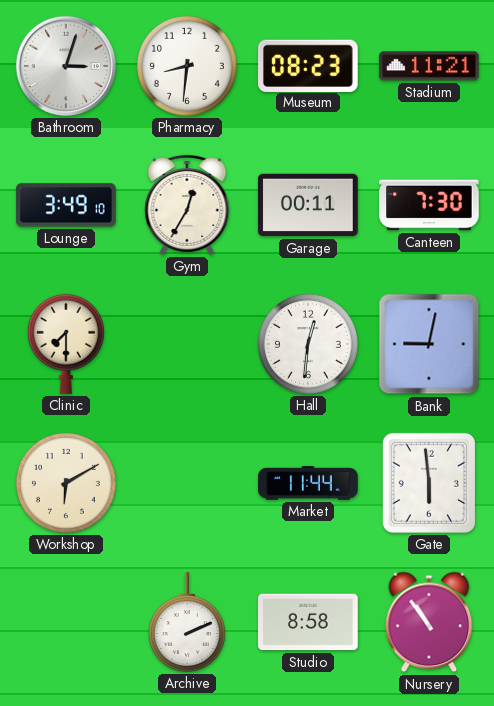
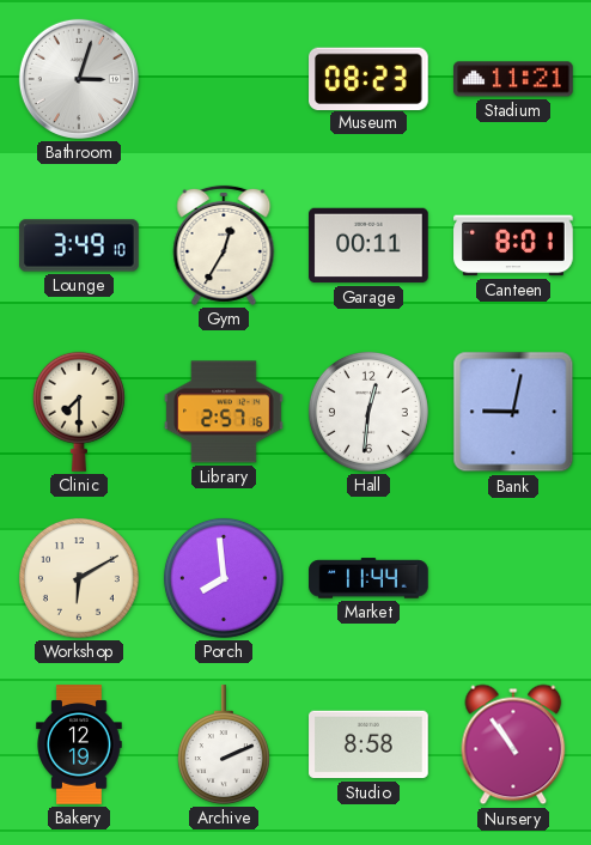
Pharmacy: 8:31 -> none
Canteen: 7:30 -> 8:01
Library: none -> 2:57
Porch: none -> 7:59
Gate: 5:59 -> none
Bakery: none -> 12:19
